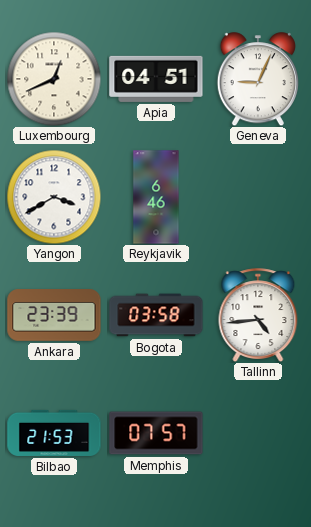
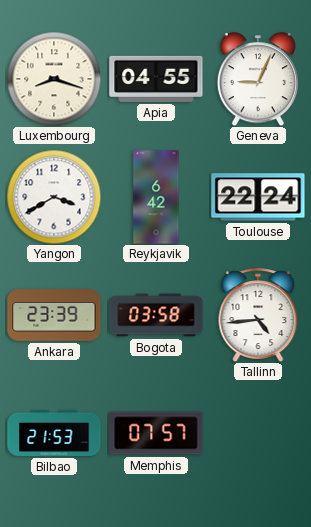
Luxembourg: 12:41 -> 8:18
Apia: 04:51 -> 04:55
Reykjavik: 6:46 -> 6:42
Toulouse: none -> 22:24
